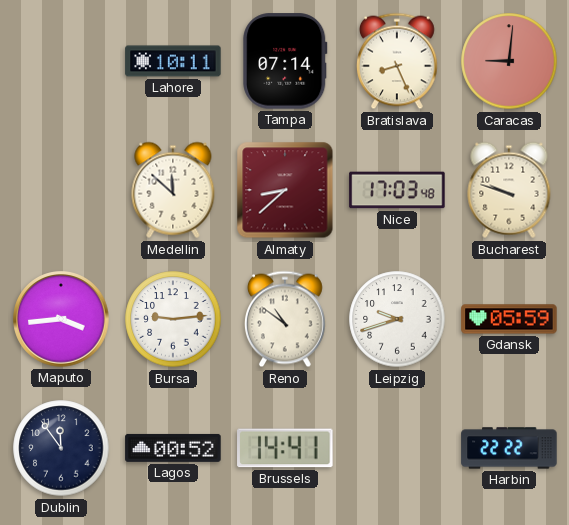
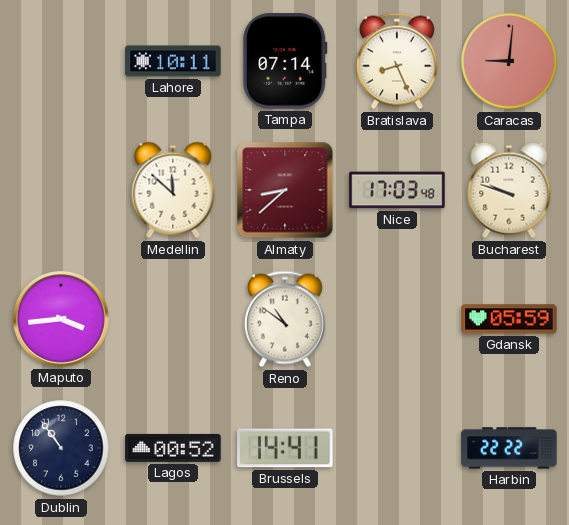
Bursa: 9:14 -> none
Leipzig: 9:42 -> none
Dublin: 11:54 -> 10:54
